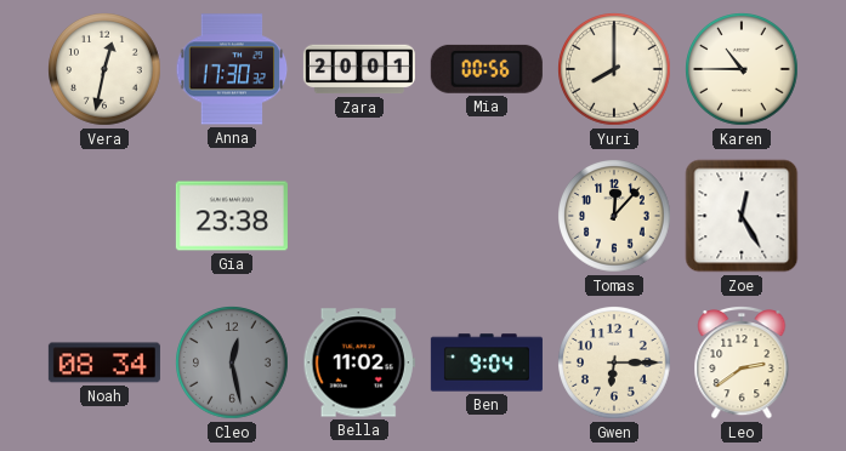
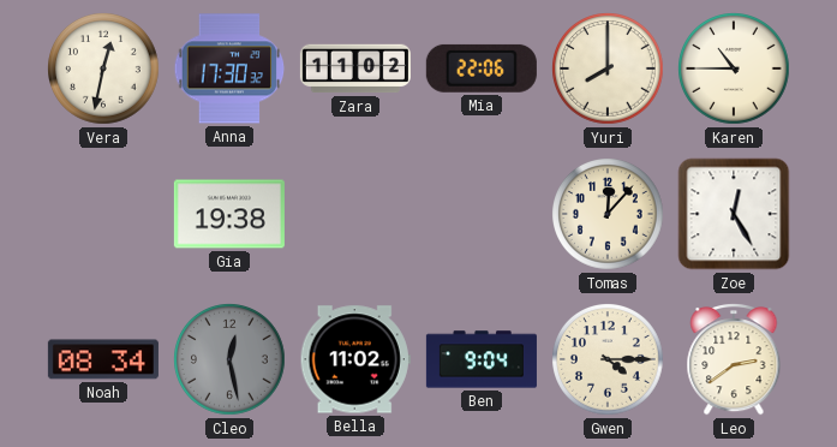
Zara: 20:01 -> 11:02
Mia: 00:56 -> 22:06
Gia: 23:38 -> 19:38
Gwen: 6:15 -> 4:15
